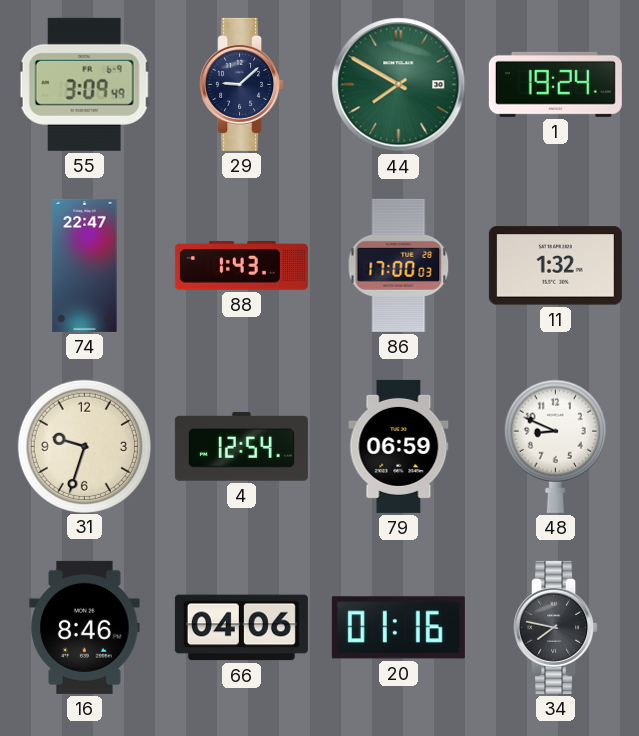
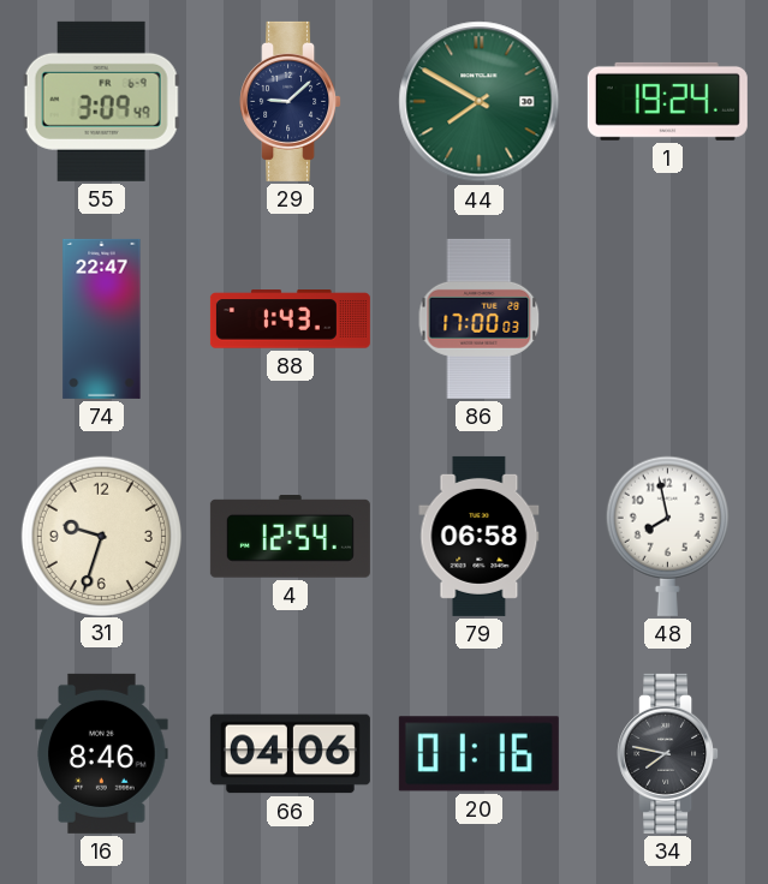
11: 1:32 -> none
79: 06:59 -> 06:58
48: 8:49 -> 7:58
